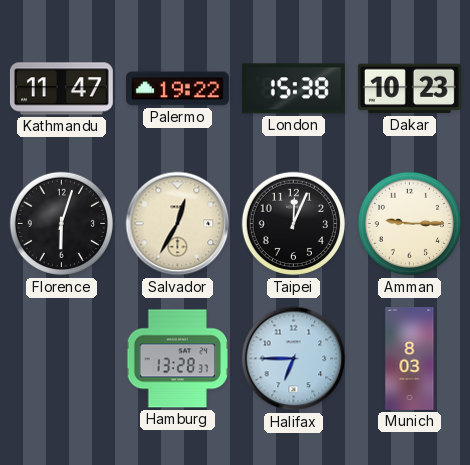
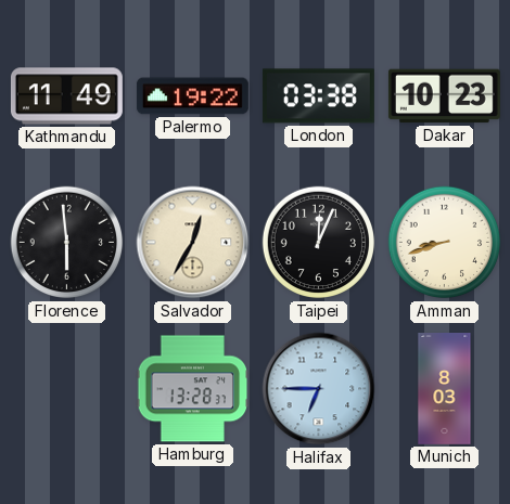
Kathmandu: 11:47 -> 11:49
London: 15:38 -> 03:38
Florence: 6:03 -> 5:59
Amman: 9:15 -> 8:42
